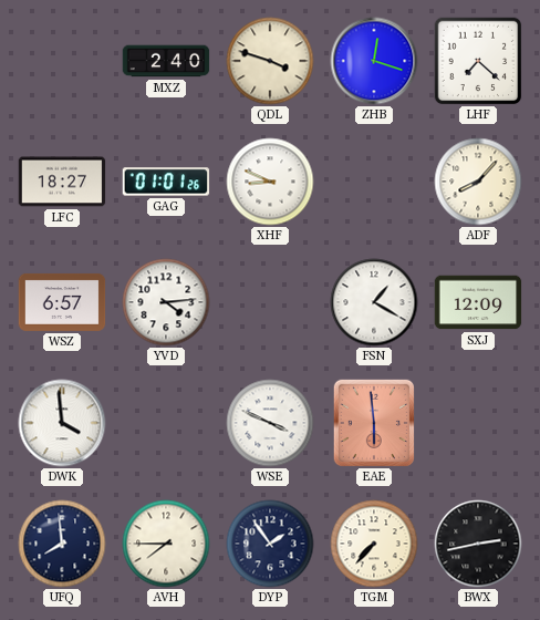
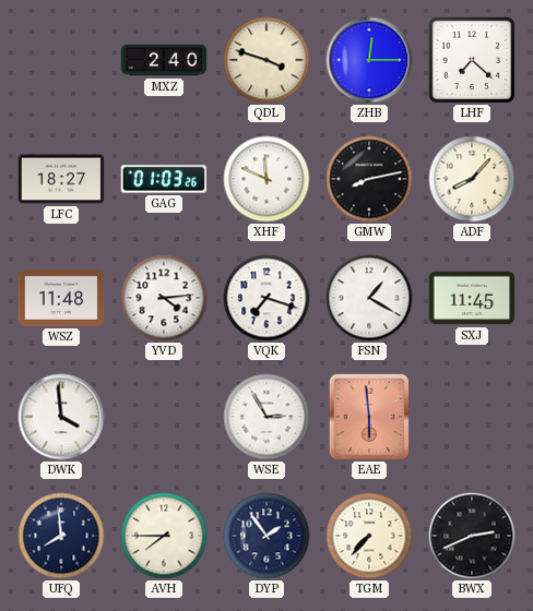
ZHB: 12:18 -> 12:15
GAG: 01:01 -> 01:03
XHF: 8:49 -> 11:49
GMW: none -> 8:13
WSZ: 6:57 -> 11:48
VQK: none -> 7:18
SXJ: 12:09 -> 11:45
WSE: 3:49 -> 2:55
BWX: 2:43 -> 2:41
